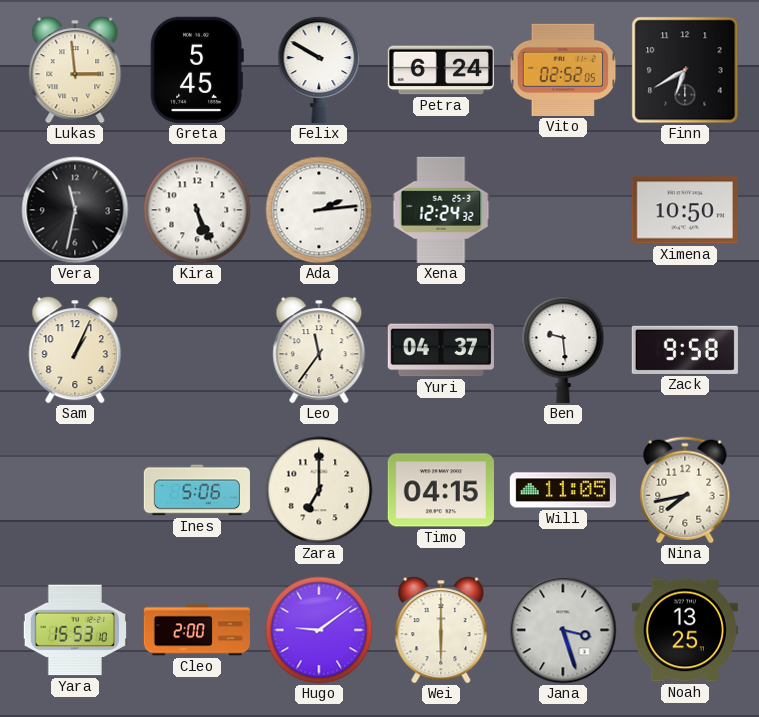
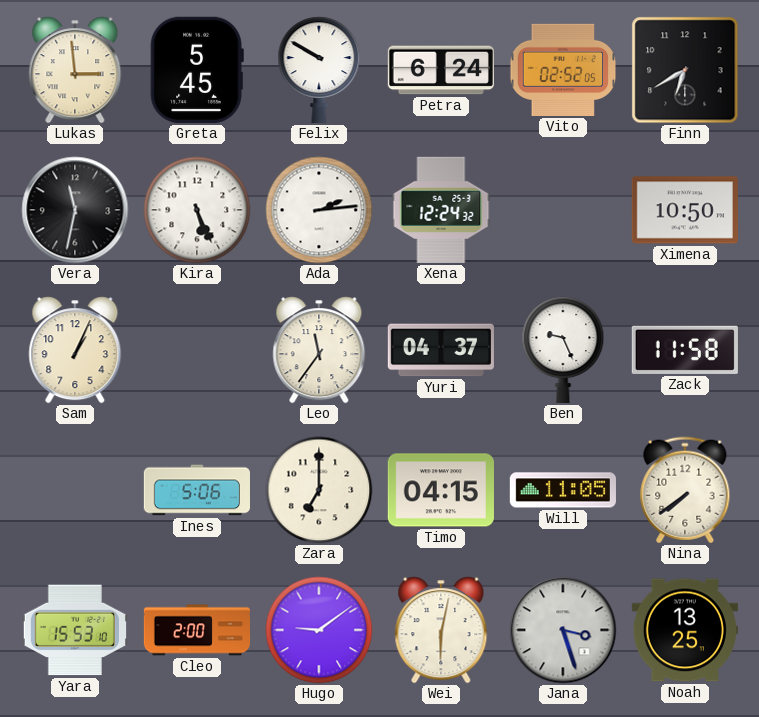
Ben: 9:29 -> 9:26
Zack: 9:58 -> 11:58
Nina: 7:43 -> 7:39
Wei: 6:00 -> 6:02
